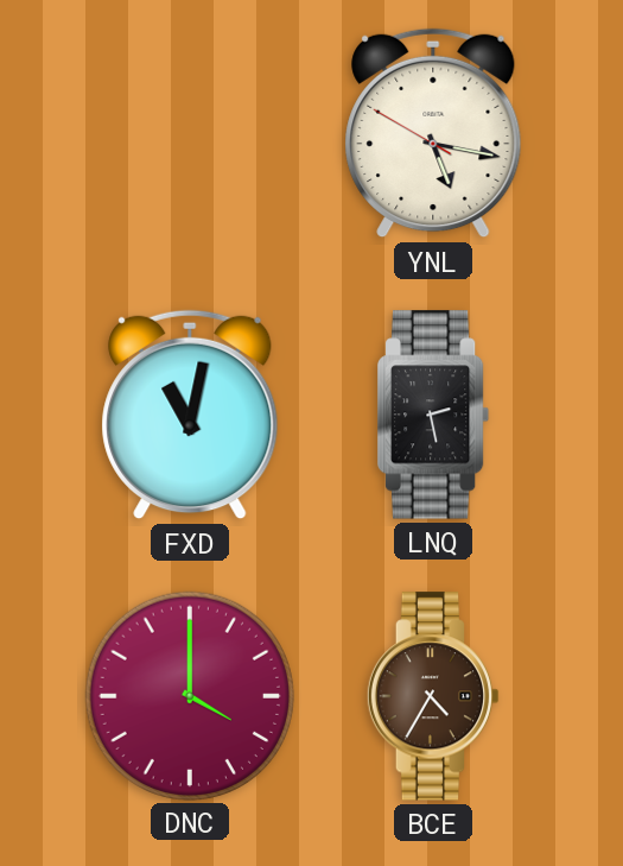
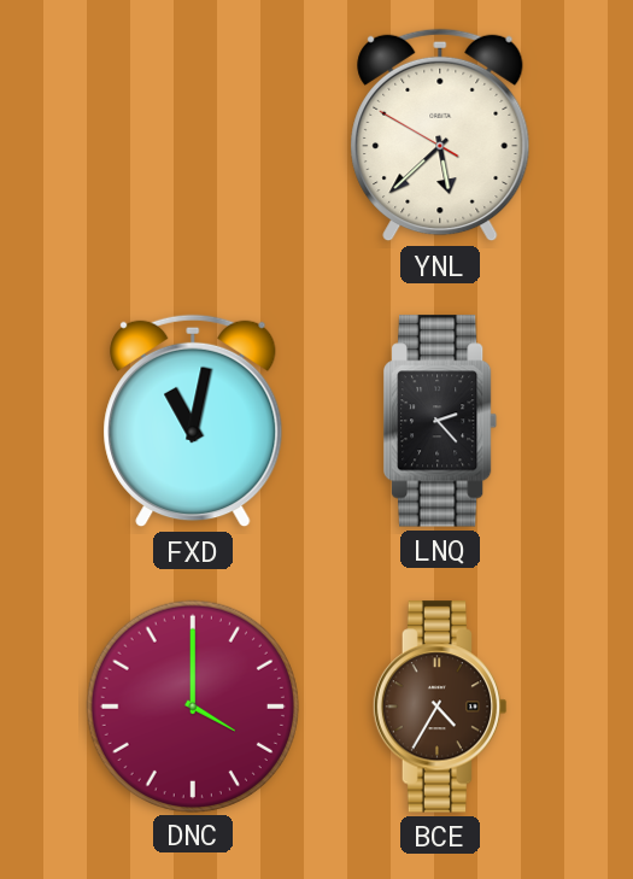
YNL: 5:16 -> 5:37
LNQ: 2:28 -> 2:23
